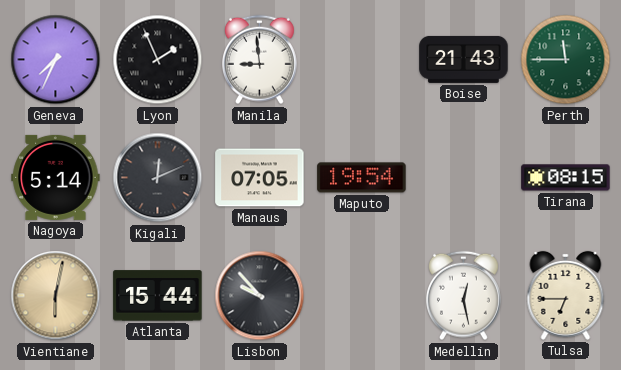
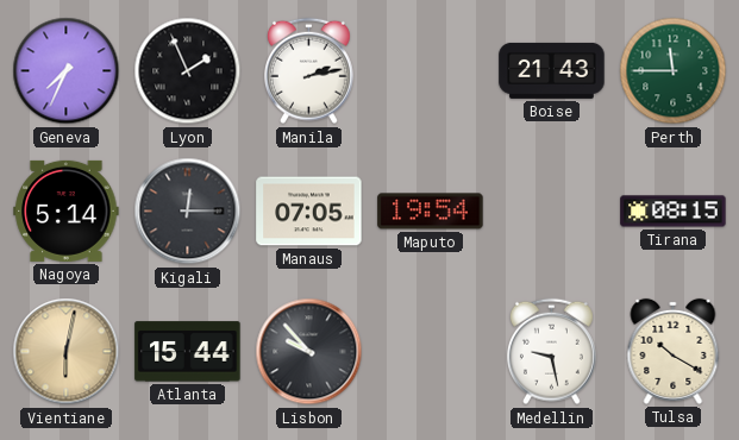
Manila: 8:59 -> 2:13
Kigali: 12:11 -> 12:15
Medellin: 12:28 -> 9:28
Tulsa: 6:45 -> 10:20
